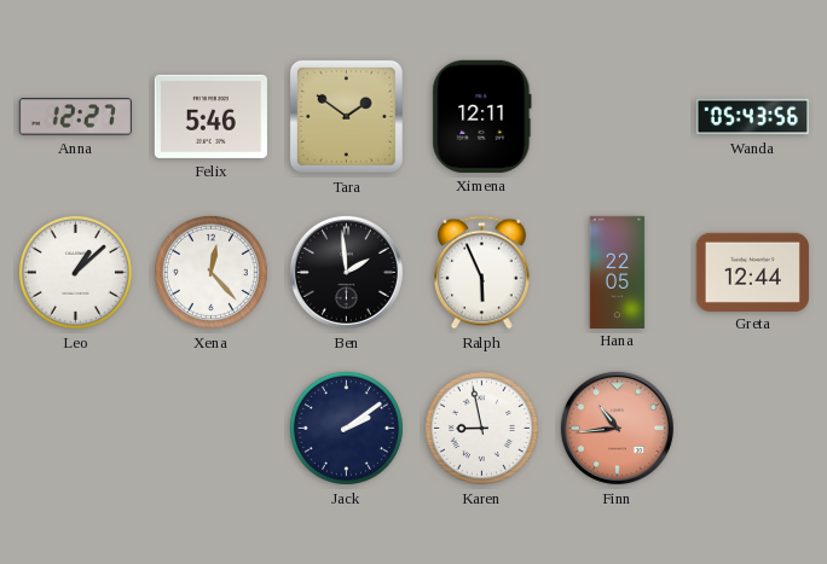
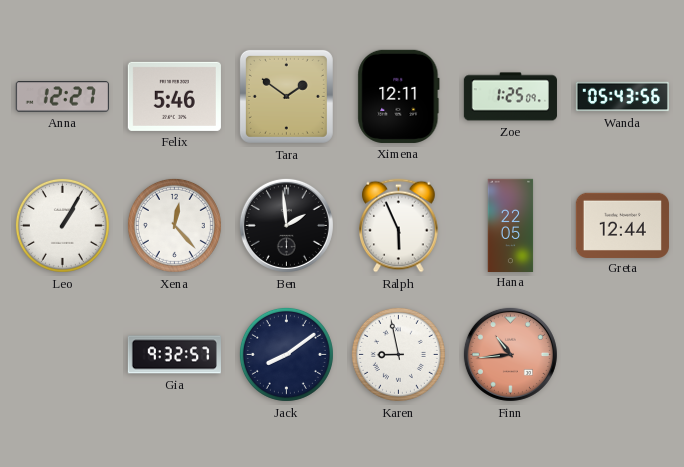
Zoe: none -> 1:25
Leo: 1:08 -> 1:05
Gia: none -> 9:32
Jack: 2:09 -> 8:09
